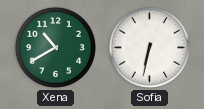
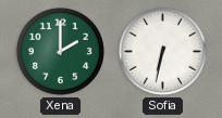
Xena: 10:40 -> 2:00
